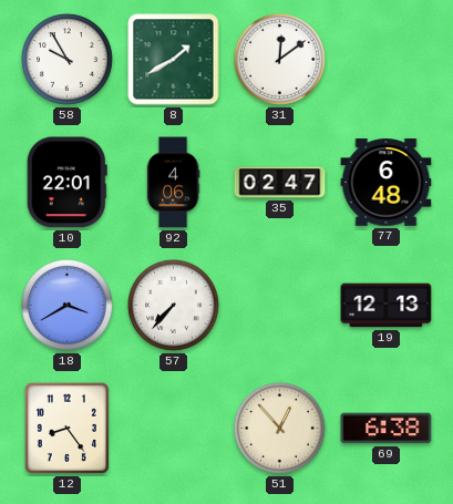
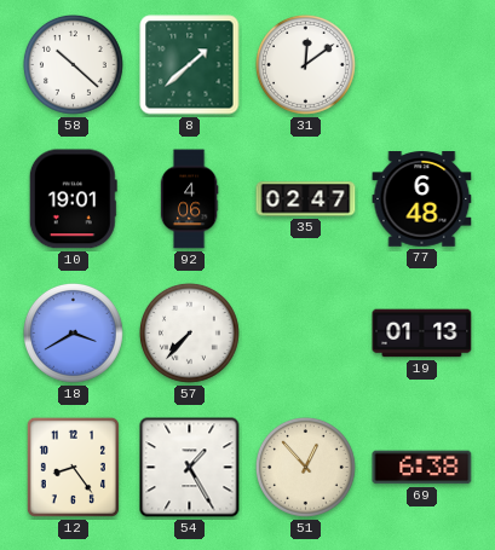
58: 9:55 -> 10:22
8: 1:40 -> 1:38
10: 22:01 -> 19:01
19: 12:13 -> 01:13
54: none -> 1:25
